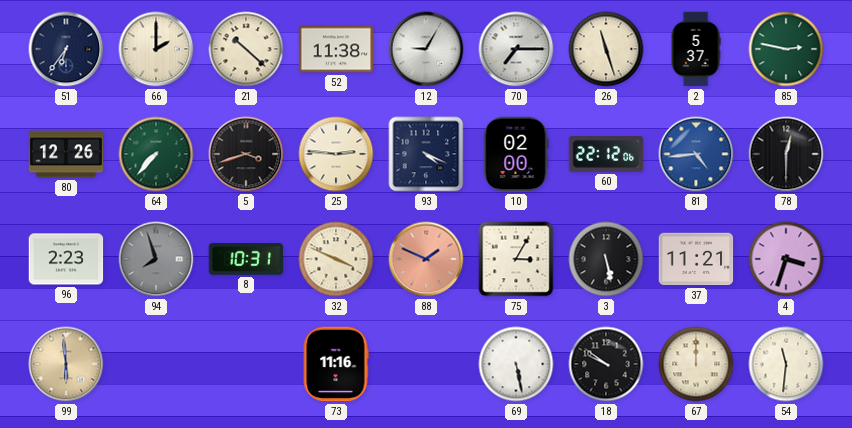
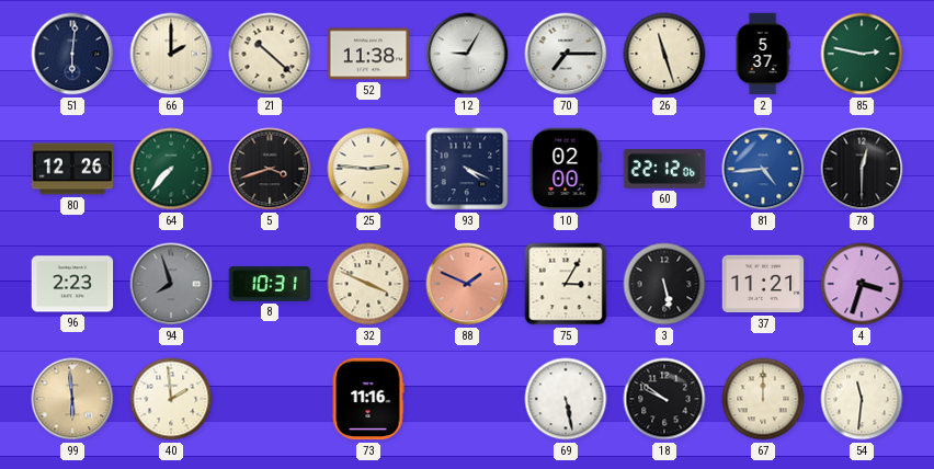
51: 6:36 -> 6:01
40: none -> 1:59
